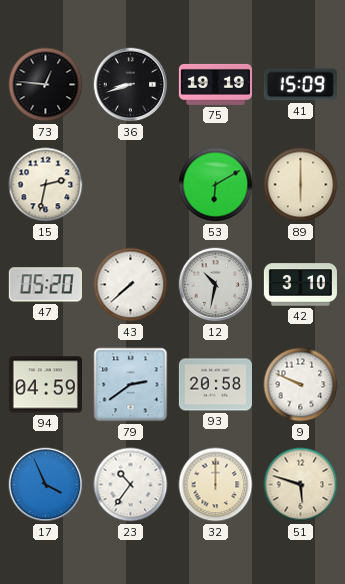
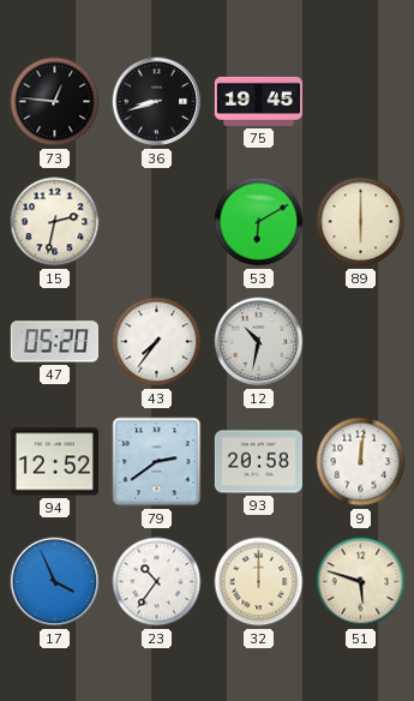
75: 19:19 -> 19:45
41: 15:09 -> none
43: 7:38 -> 7:36
42: 3:10 -> none
94: 04:59 -> 12:52
9: 9:49 -> 12:01
